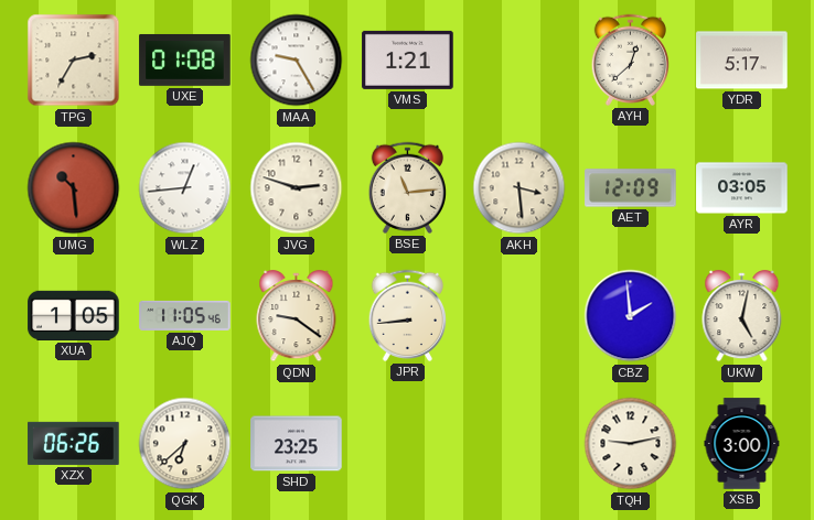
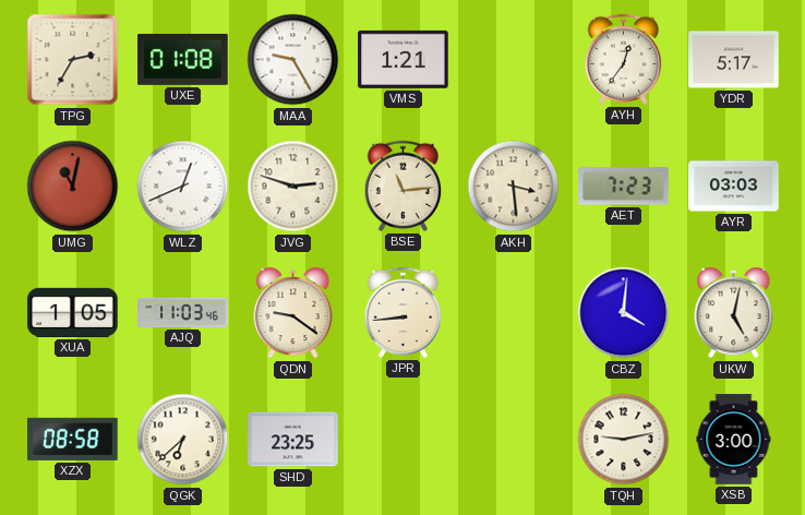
AYH: 12:38 -> 12:36
UMG: 10:29 -> 11:02
WLZ: 12:44 -> 12:41
AET: 12:09 -> 7:23
AYR: 03:05 -> 03:03
AJQ: 11:05 -> 11:03
CBZ: 1:59 -> 4:01
XZX: 06:26 -> 08:58
